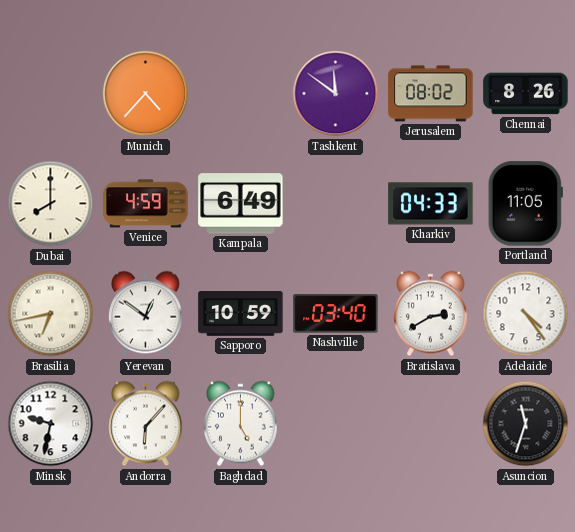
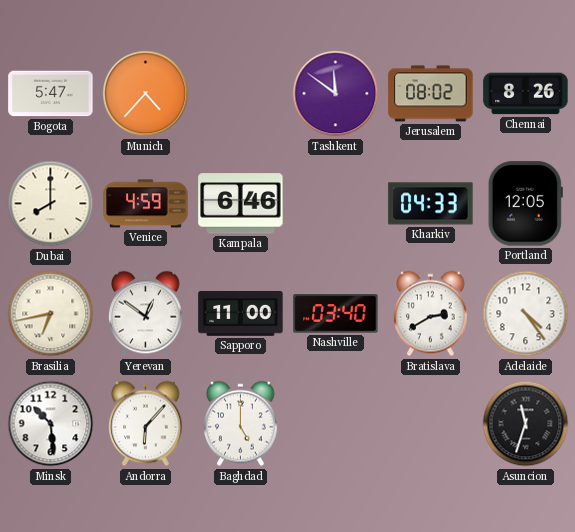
Bogota: none -> 5:47
Kampala: 6:49 -> 6:46
Portland: 11:05 -> 12:05
Sapporo: 10:59 -> 11:00
Minsk: 9:32 -> 10:29
